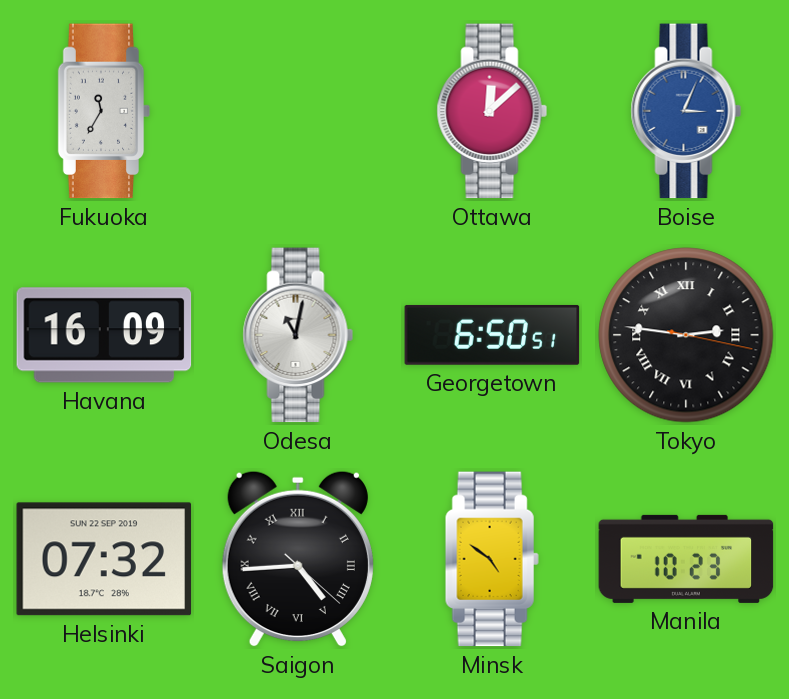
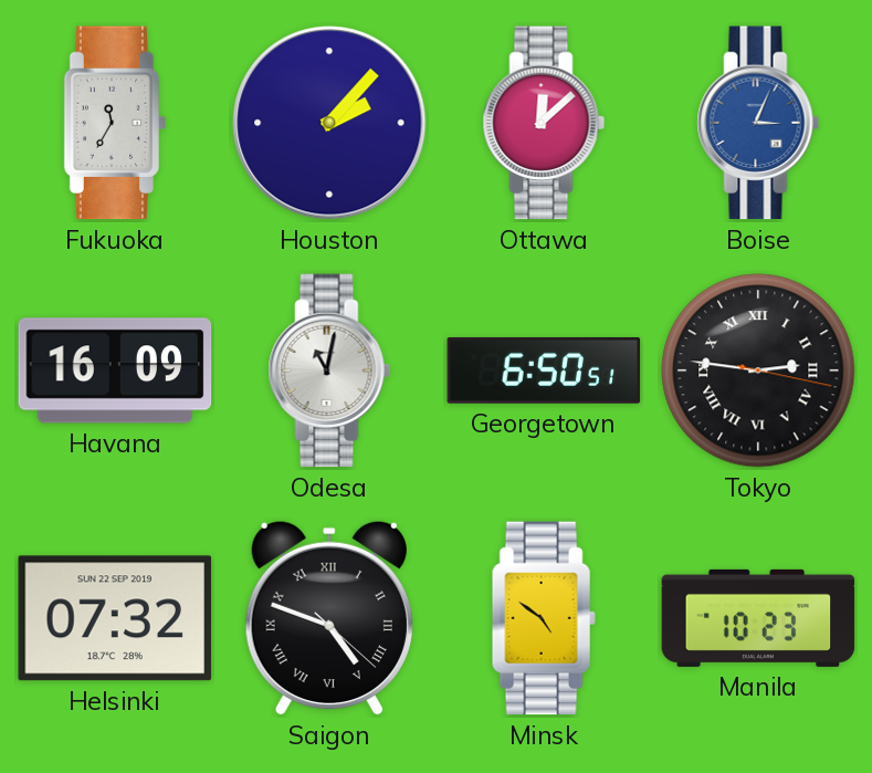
Houston: none -> 2:07
Saigon: 4:44 -> 4:48
